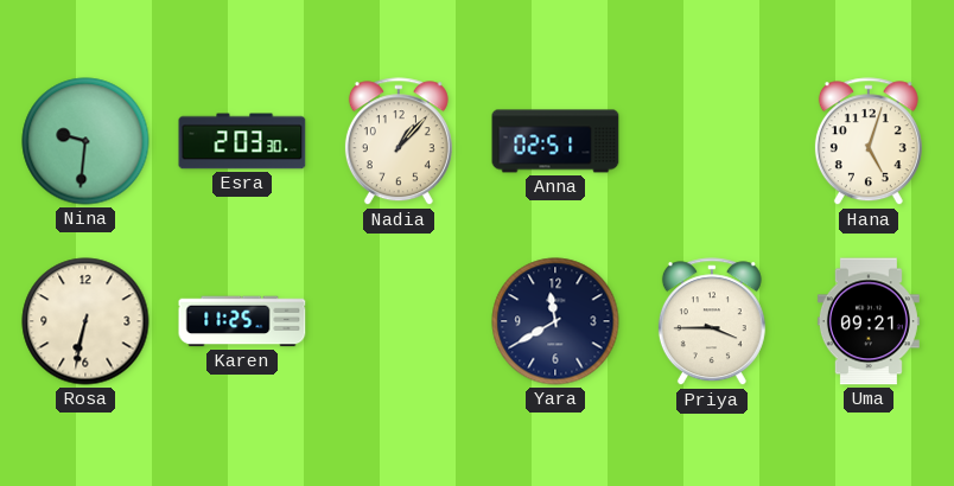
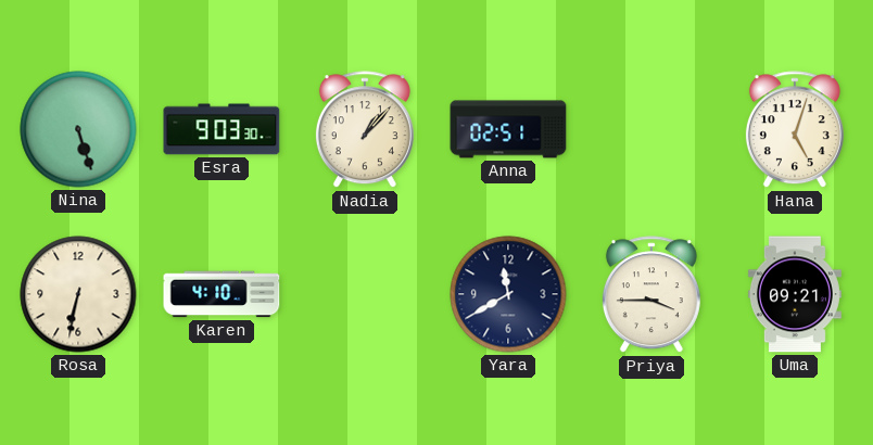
Nina: 9:31 -> 5:27
Esra: 2:03 -> 9:03
Karen: 11:25 -> 4:10
